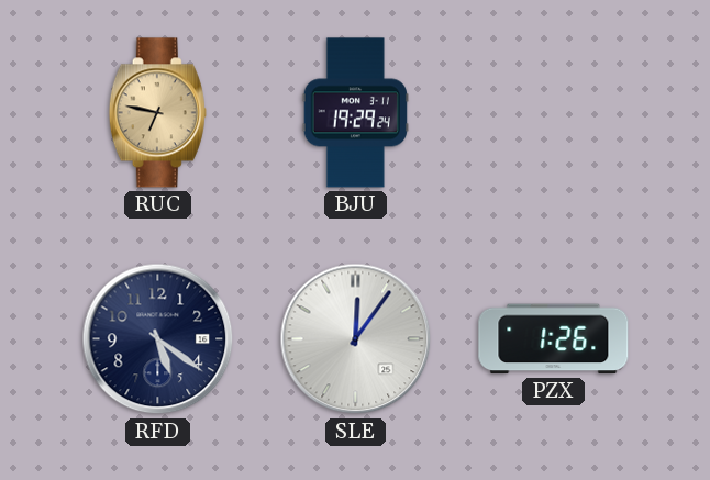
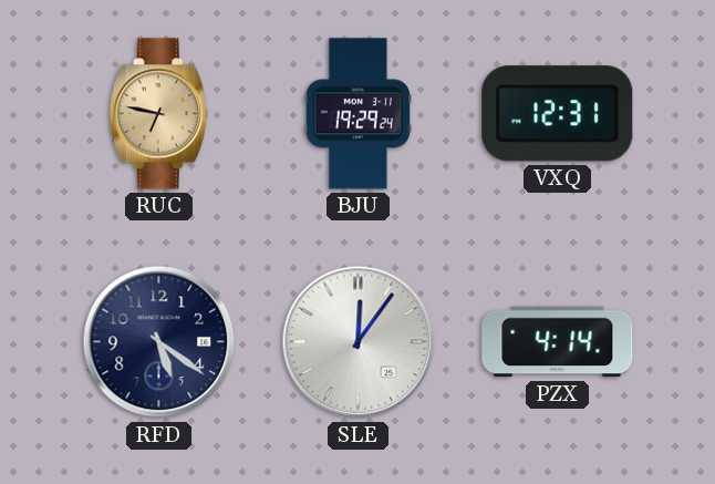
VXQ: none -> 12:31
PZX: 1:26 -> 4:14
